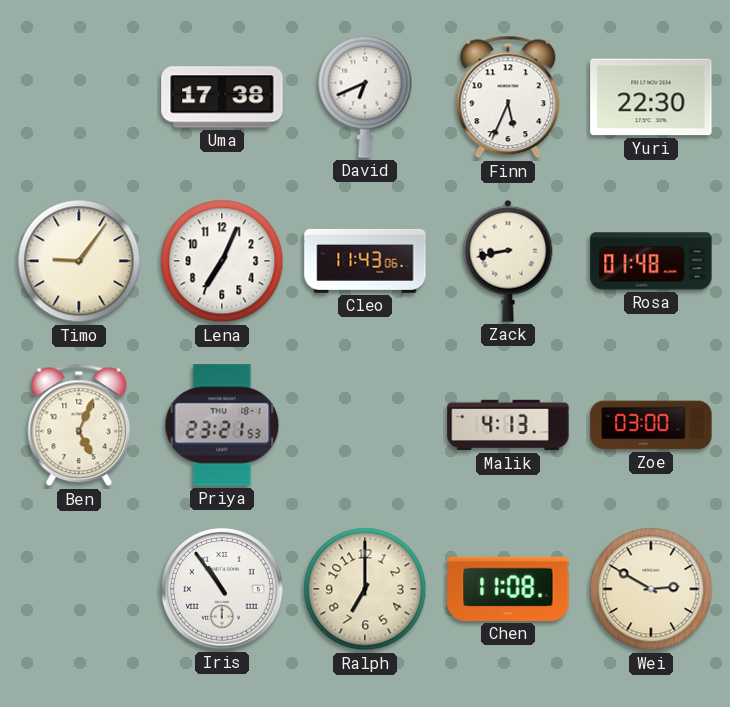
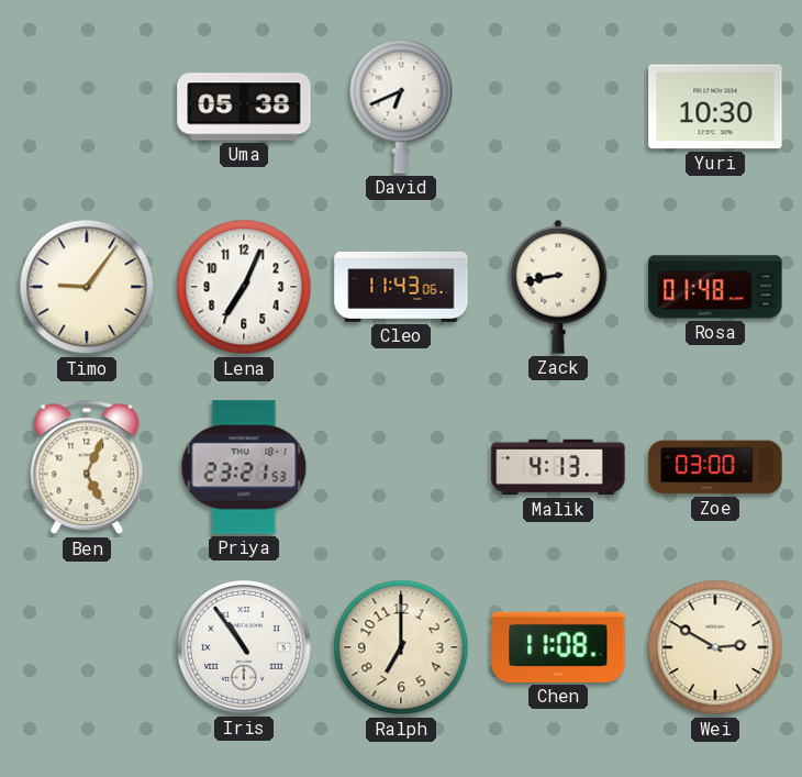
Uma: 17:38 -> 05:38
Finn: 5:34 -> none
Yuri: 22:30 -> 10:30
